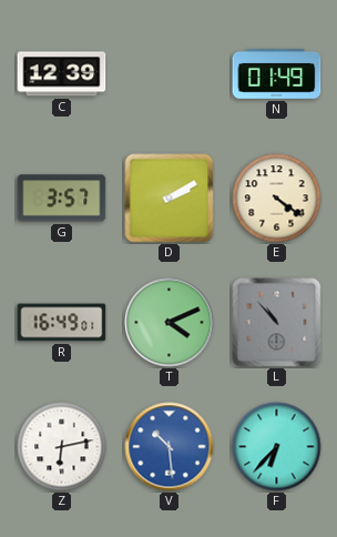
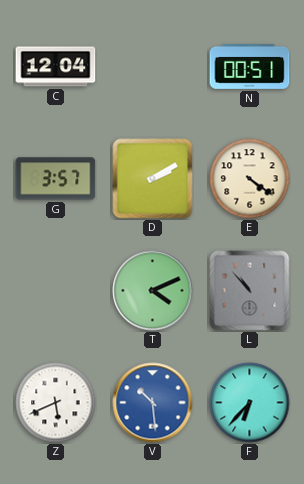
C: 12:39 -> 12:04
N: 01:49 -> 00:51
R: 16:49 -> none
Z: 6:13 -> 5:41
